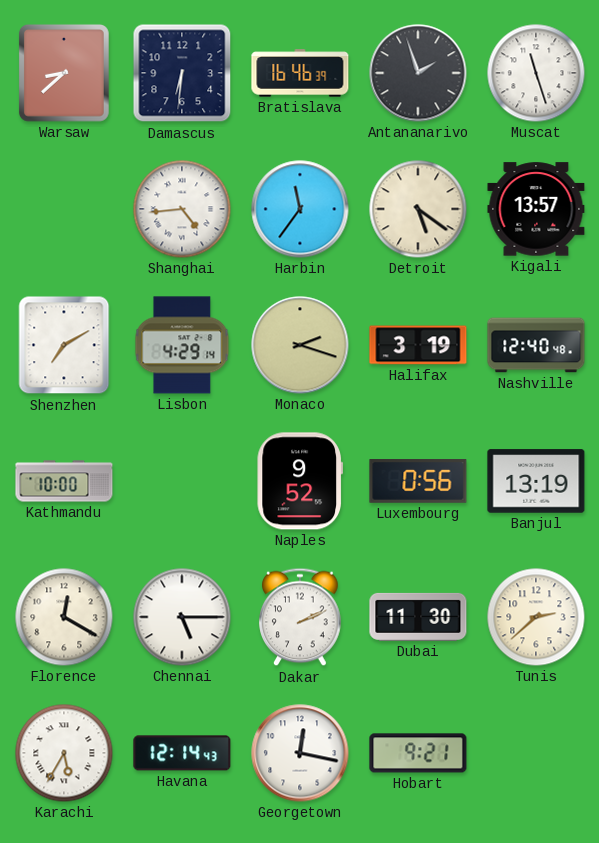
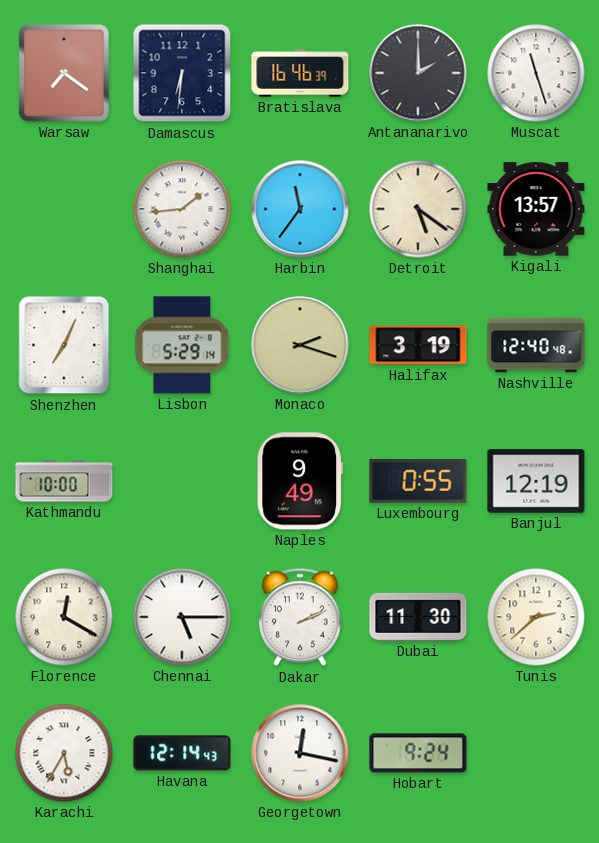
Warsaw: 8:38 -> 7:21
Antananarivo: 1:57 -> 2:00
Shanghai: 4:44 -> 1:44
Shenzhen: 7:10 -> 7:04
Lisbon: 4:29 -> 5:29
Naples: 9:52 -> 9:49
Luxembourg: 0:56 -> 0:55
Banjul: 13:19 -> 12:19
Hobart: 9:21 -> 9:24
